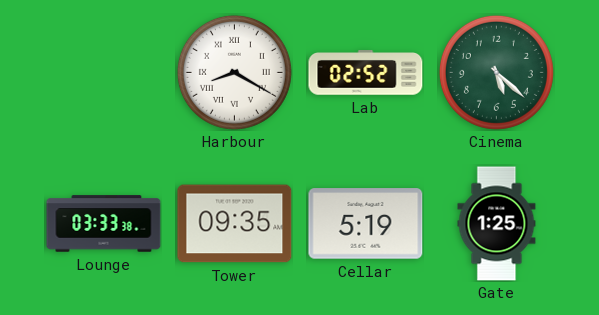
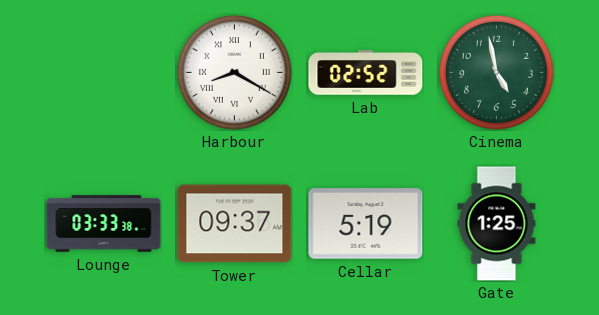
Cinema: 5:22 -> 4:58
Tower: 09:35 -> 09:37
